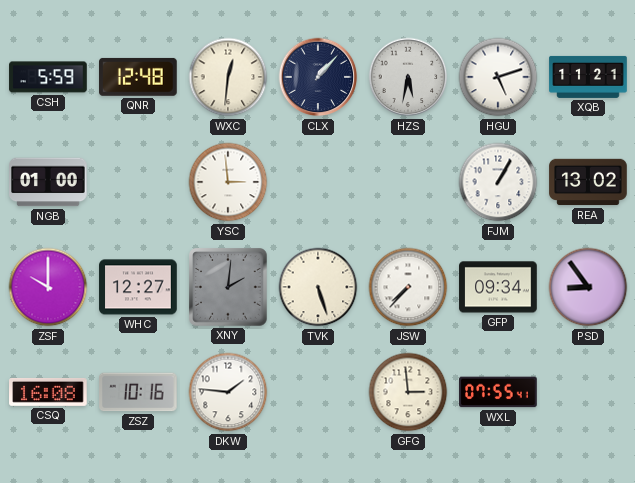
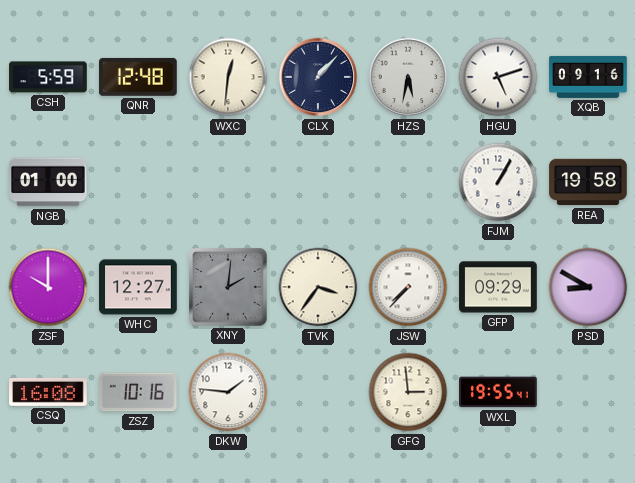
XQB: 11:21 -> 09:16
YSC: 2:59 -> none
REA: 13:02 -> 19:58
TVK: 5:27 -> 3:36
GFP: 09:34 -> 09:29
PSD: 8:54 -> 8:50
WXL: 07:55 -> 19:55
